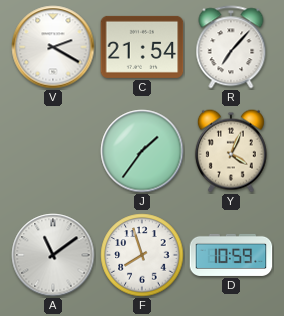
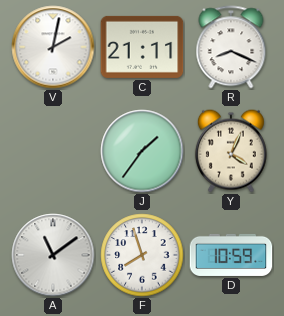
V: 2:20 -> 2:02
C: 21:54 -> 21:11
R: 7:07 -> 8:19
